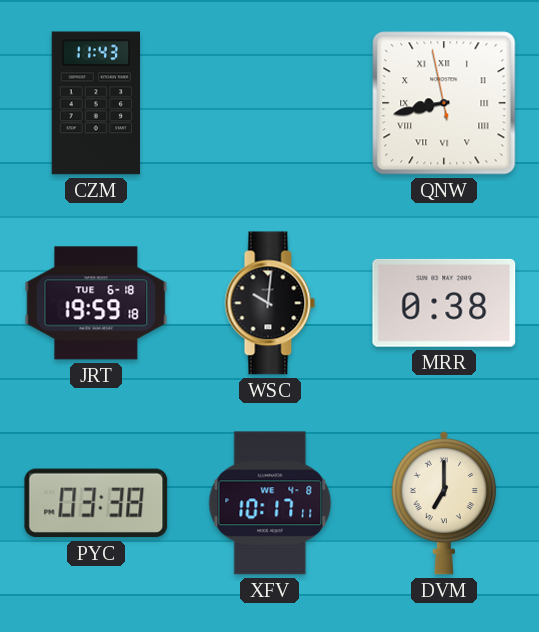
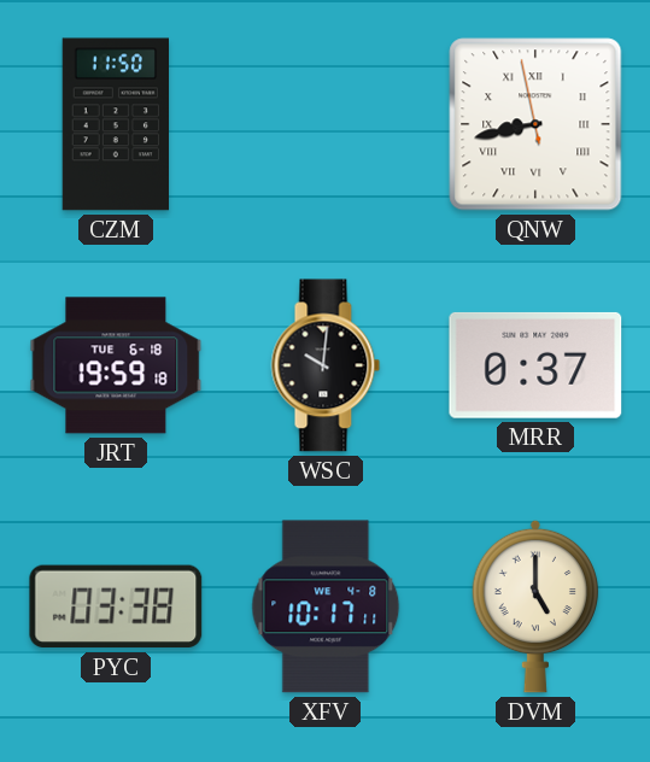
CZM: 11:43 -> 11:50
MRR: 0:38 -> 0:37
DVM: 7:00 -> 5:00
